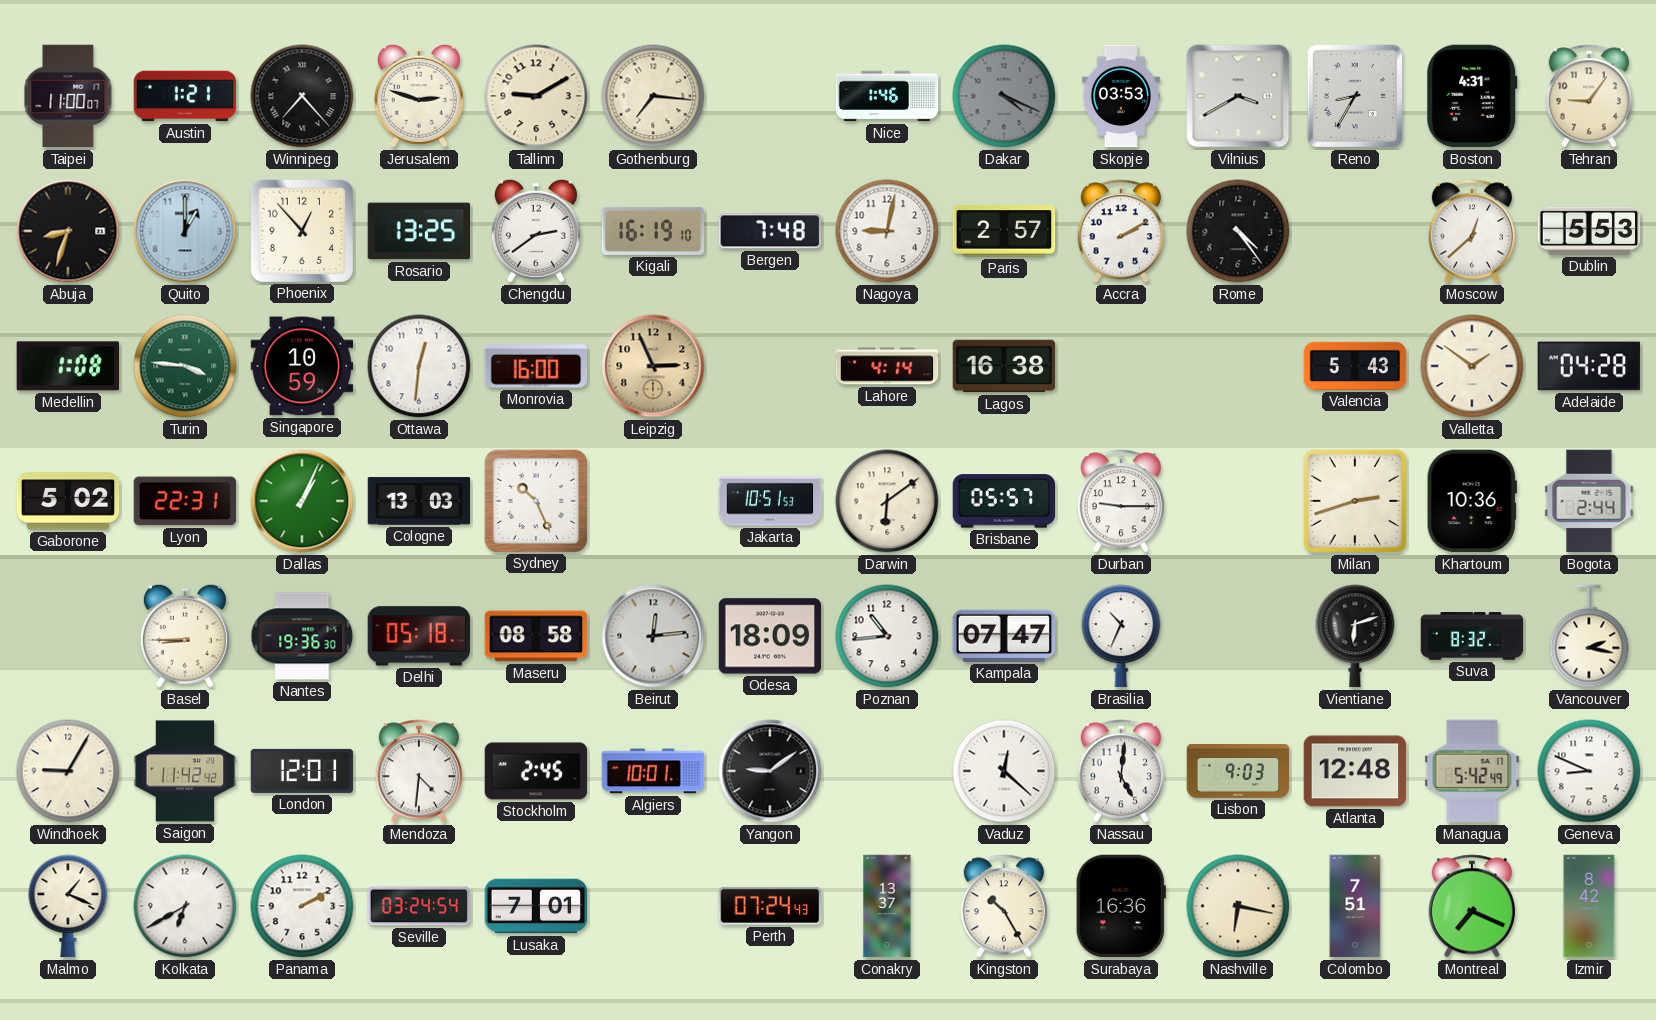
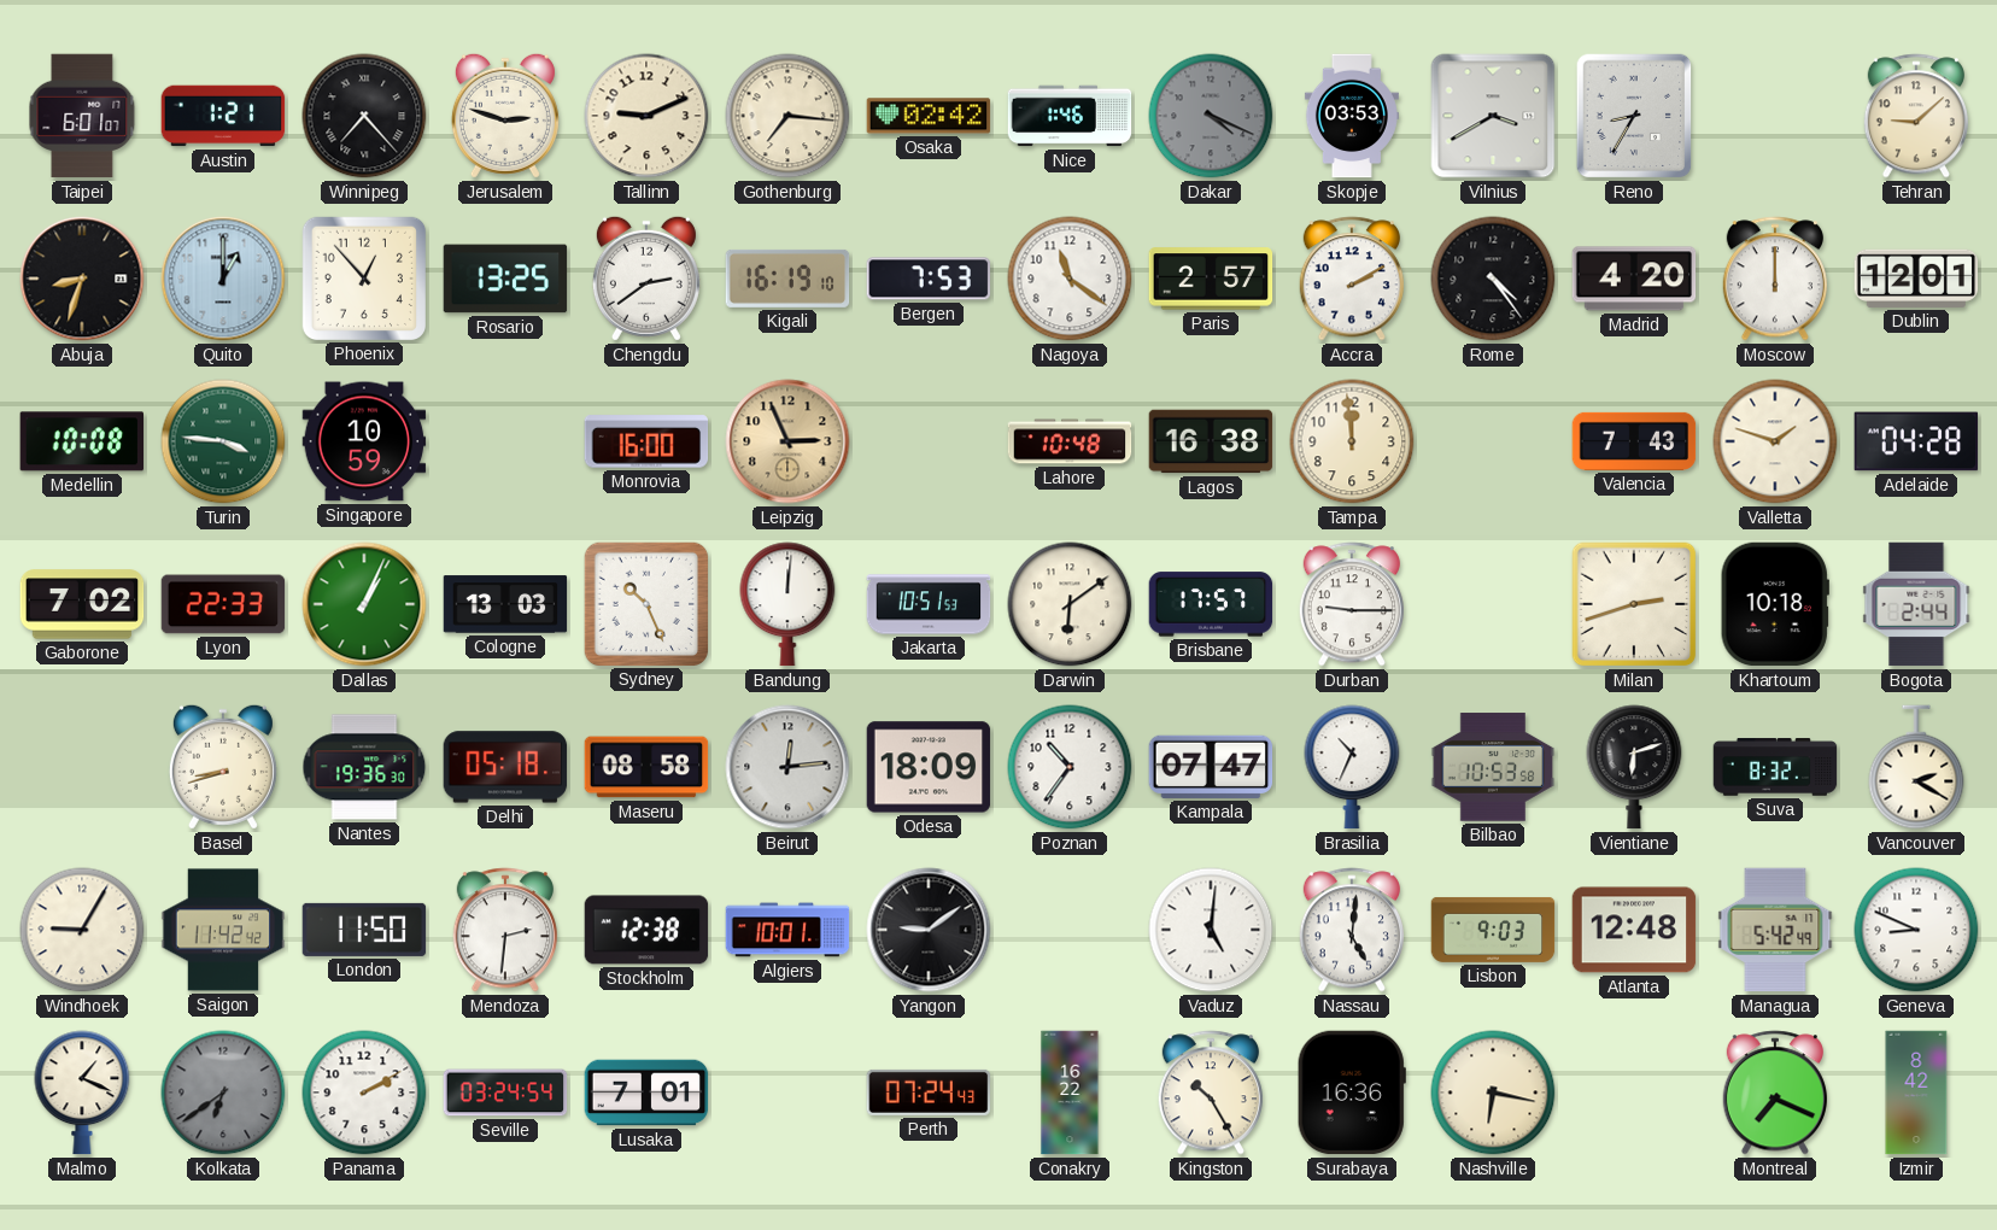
Taipei: 11:00 -> 6:01
Tallinn: 9:10 -> 9:11
Osaka: none -> 02:42
Boston: 4:31 -> none
Tehran: 9:06 -> 9:08
Bergen: 7:48 -> 7:53
Nagoya: 9:02 -> 11:21
Madrid: none -> 4:20
Moscow: 12:38 -> 12:00
Dublin: 5:53 -> 12:01
Medellin: 1:08 -> 10:08
Ottawa: 12:31 -> none
Lahore: 4:14 -> 10:48
Tampa: none -> 11:59
Valencia: 5:43 -> 7:43
Valletta: 1:51 -> 1:48
Gaborone: 5:02 -> 7:02
Lyon: 22:31 -> 22:33
Bandung: none -> 12:01
Brisbane: 05:57 -> 17:57
Khartoum: 10:36 -> 10:18
Basel: 8:45 -> 8:42
Poznan: 10:44 -> 10:36
Bilbao: none -> 10:53
Vancouver: 2:17 -> 2:20
London: 12:01 -> 11:50
Mendoza: 4:31 -> 2:31
Stockholm: 2:45 -> 12:38
Vaduz: 12:22 -> 5:01
Kolkata: 6:40 -> 6:39
Kolkata dial: white -> grey
Conakry: 13:37 -> 16:22
Colombo: 7:51 -> none
